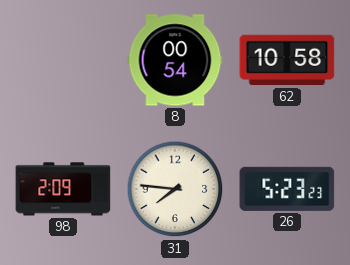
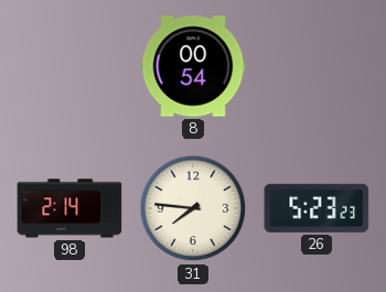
62: 10:58 -> none
98: 2:09 -> 2:14
